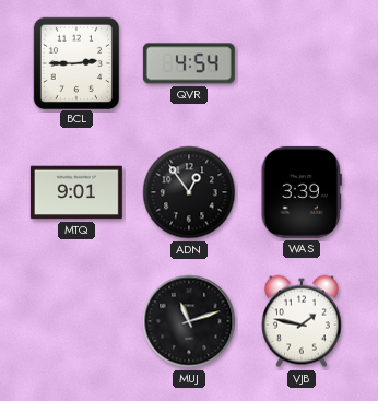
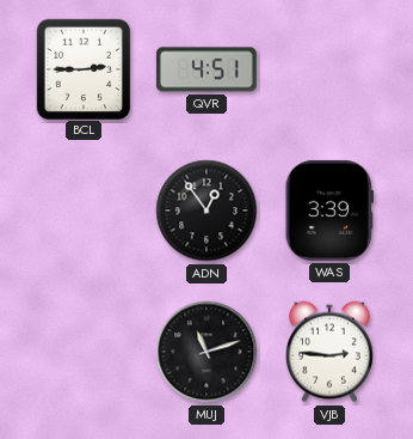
QVR: 4:54 -> 4:51
MTQ: 9:01 -> none
VJB: 1:47 -> 2:46
